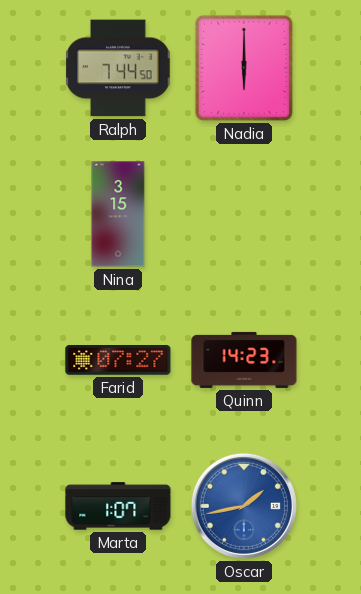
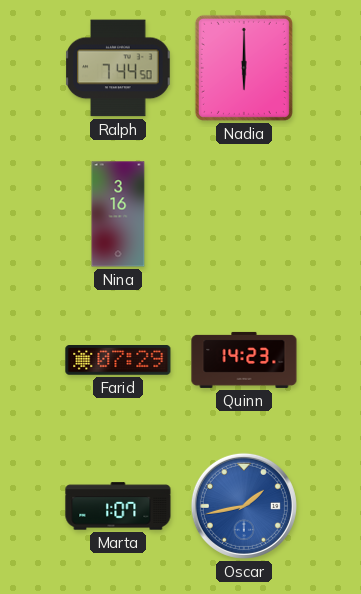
Nina: 3:15 -> 3:16
Farid: 07:27 -> 07:29
